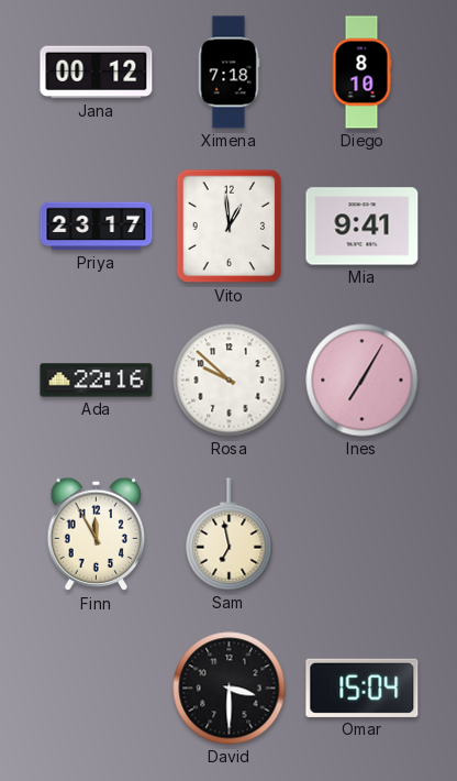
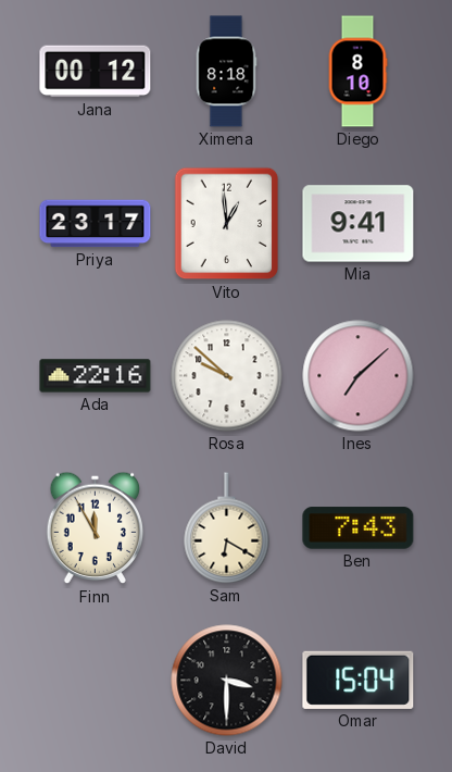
Ximena: 7:18 -> 8:18
Ines: 7:05 -> 7:08
Sam: 6:58 -> 6:20
Ben: none -> 7:43
